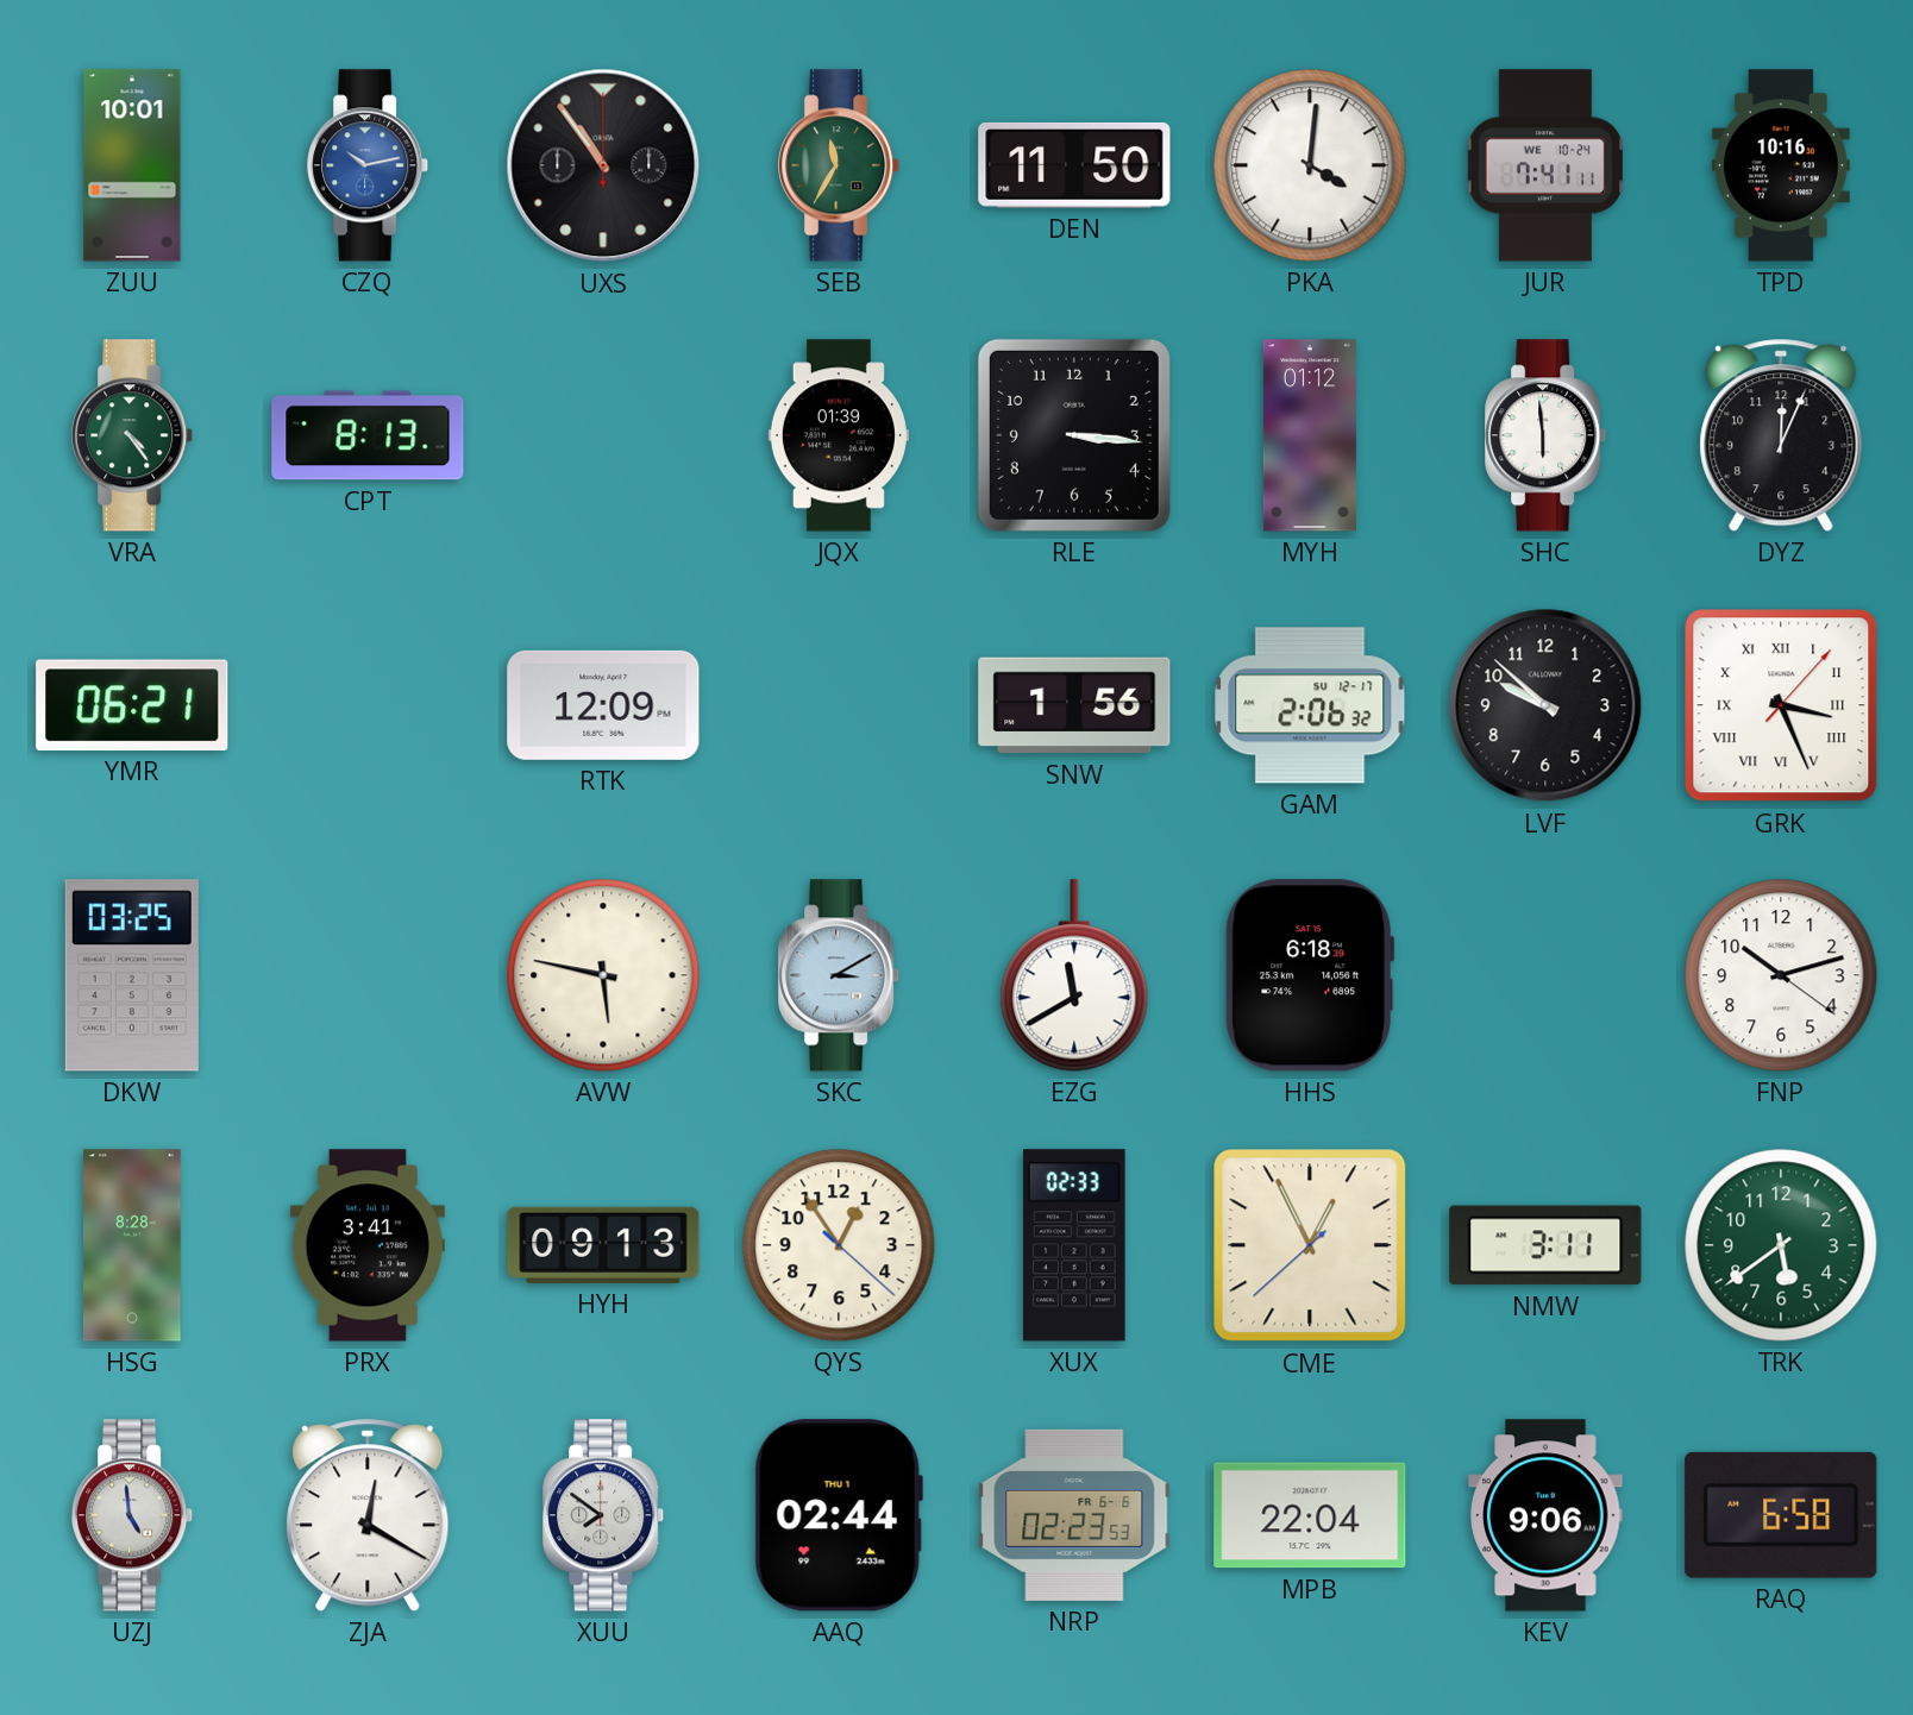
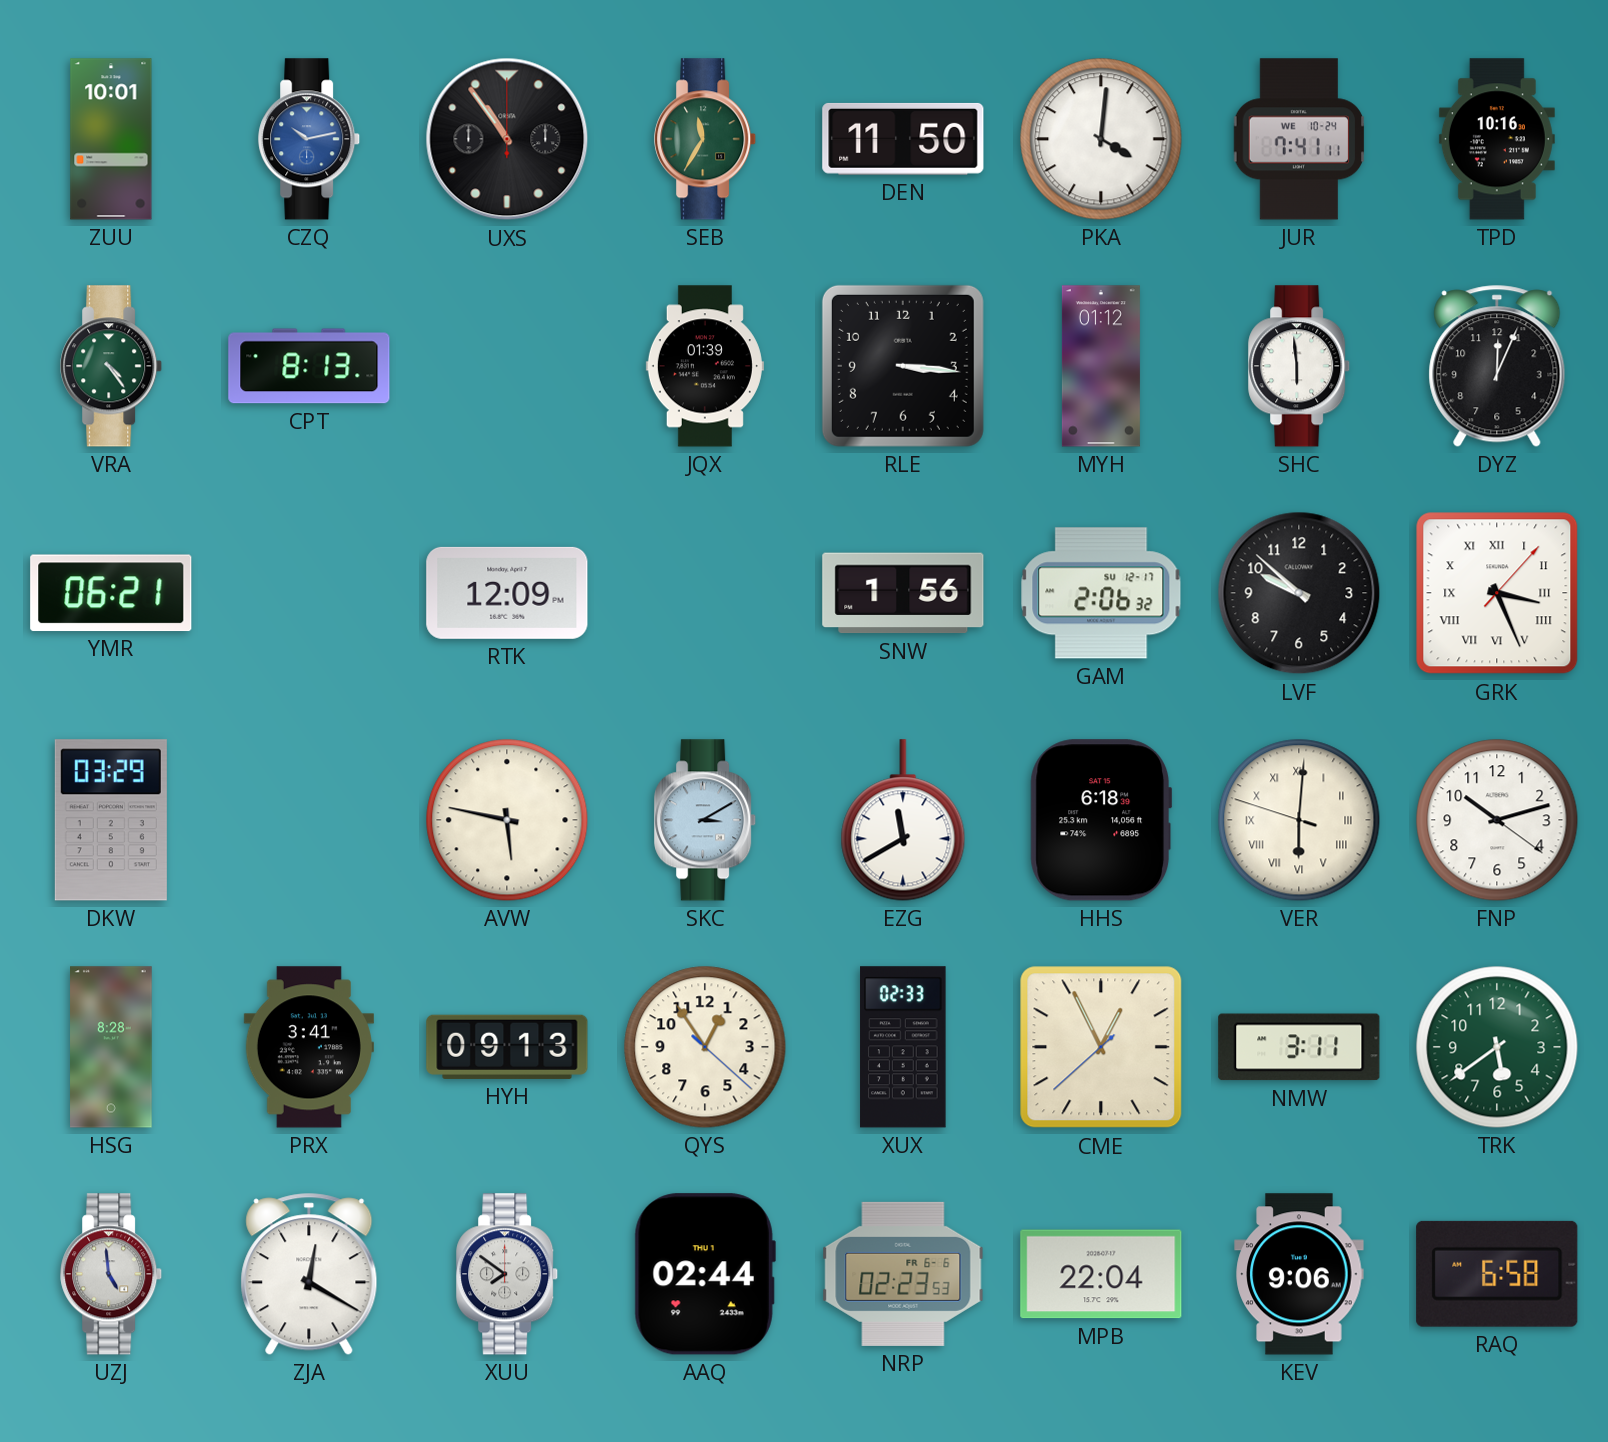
DKW: 03:25 -> 03:29
VER: none -> 6:00
